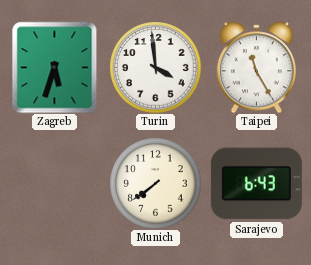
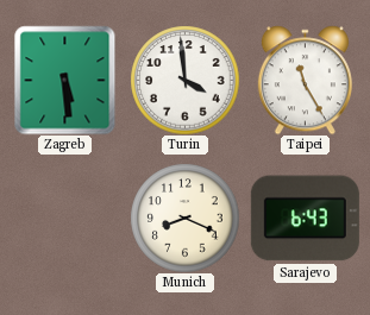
Zagreb: 5:33 -> 5:29
Munich: 7:39 -> 8:19
